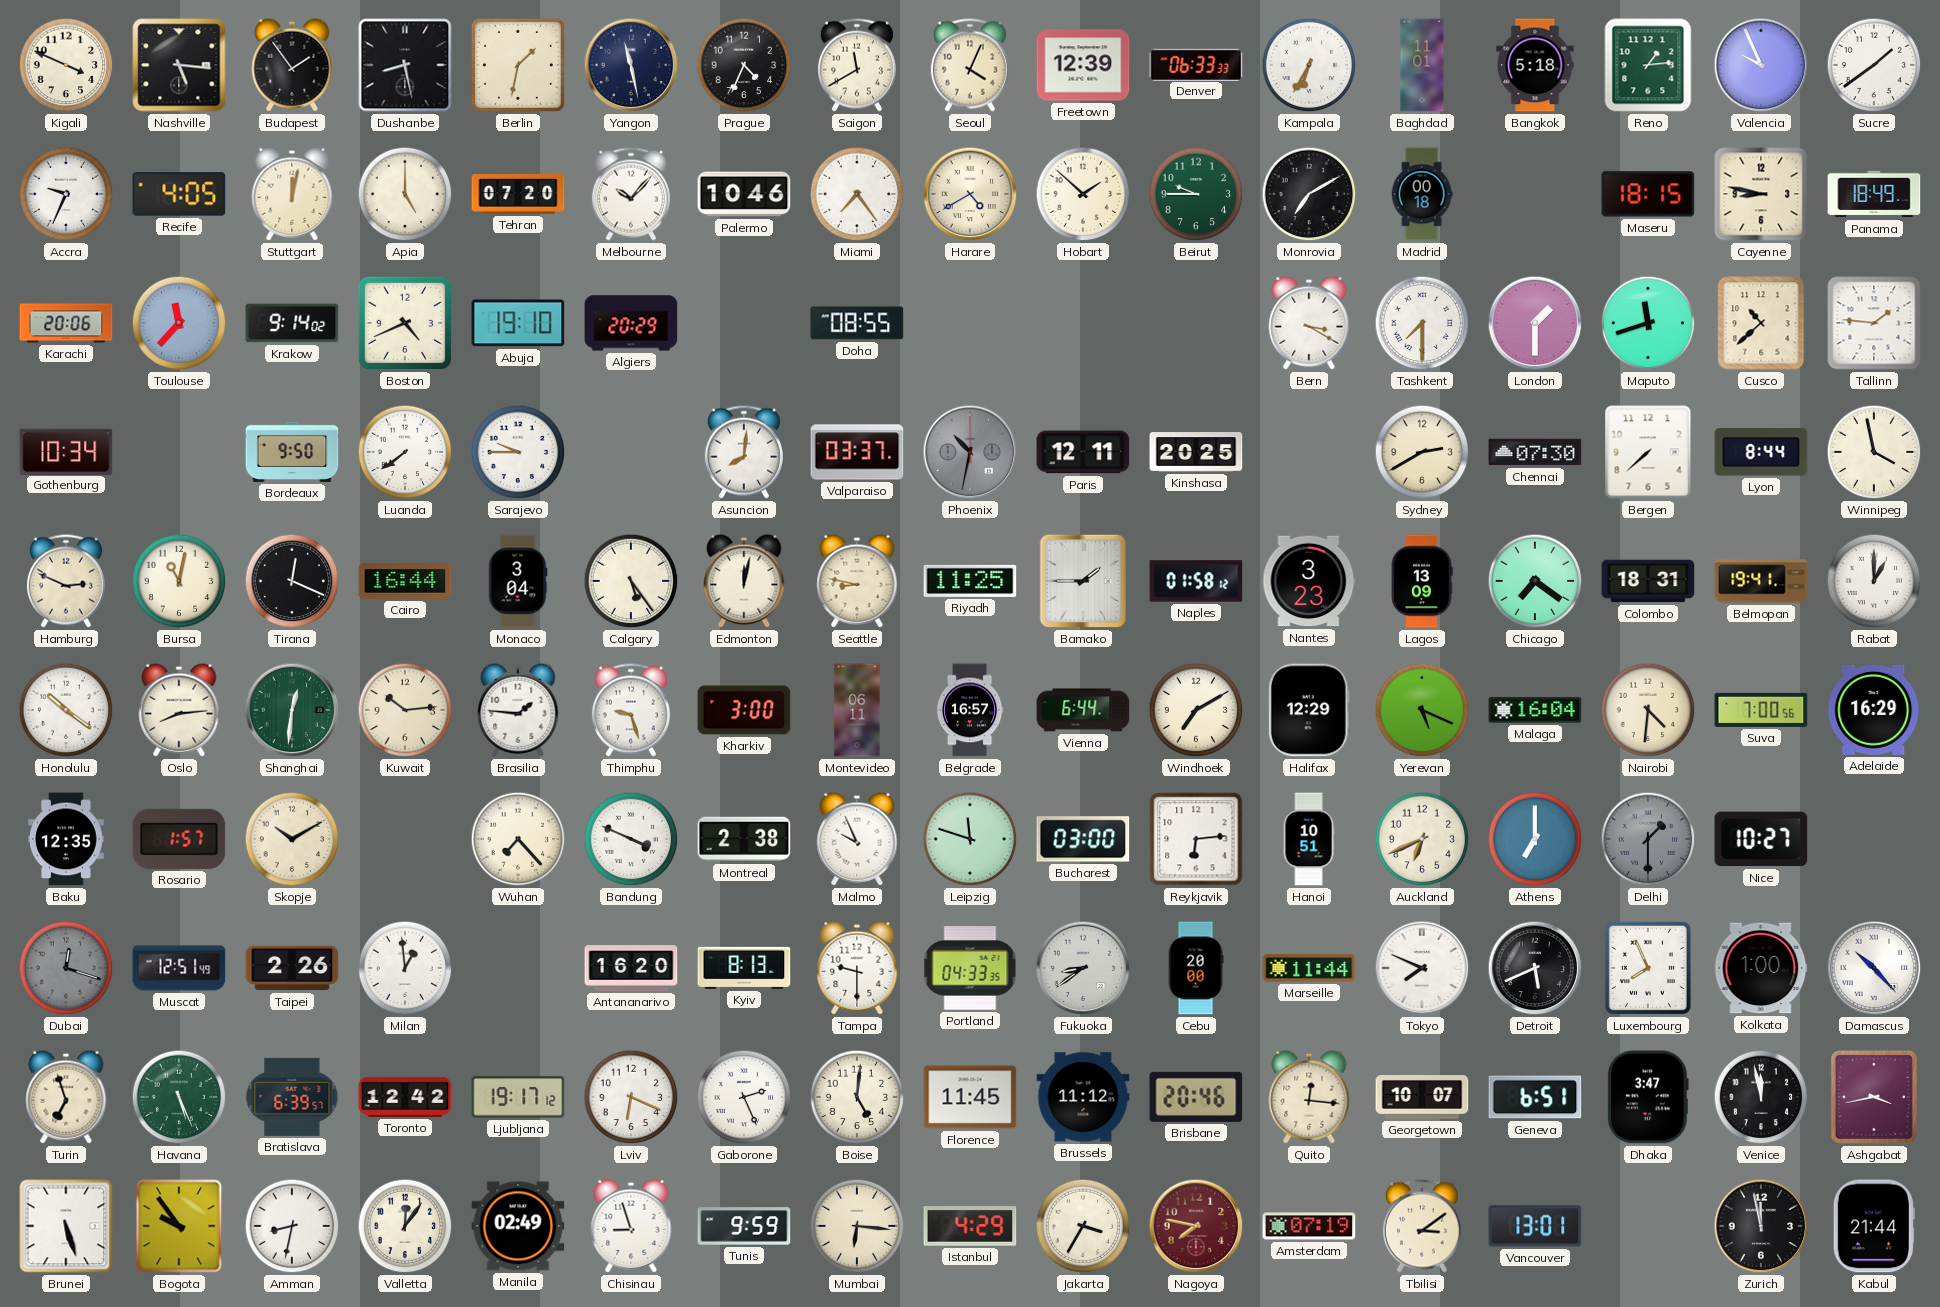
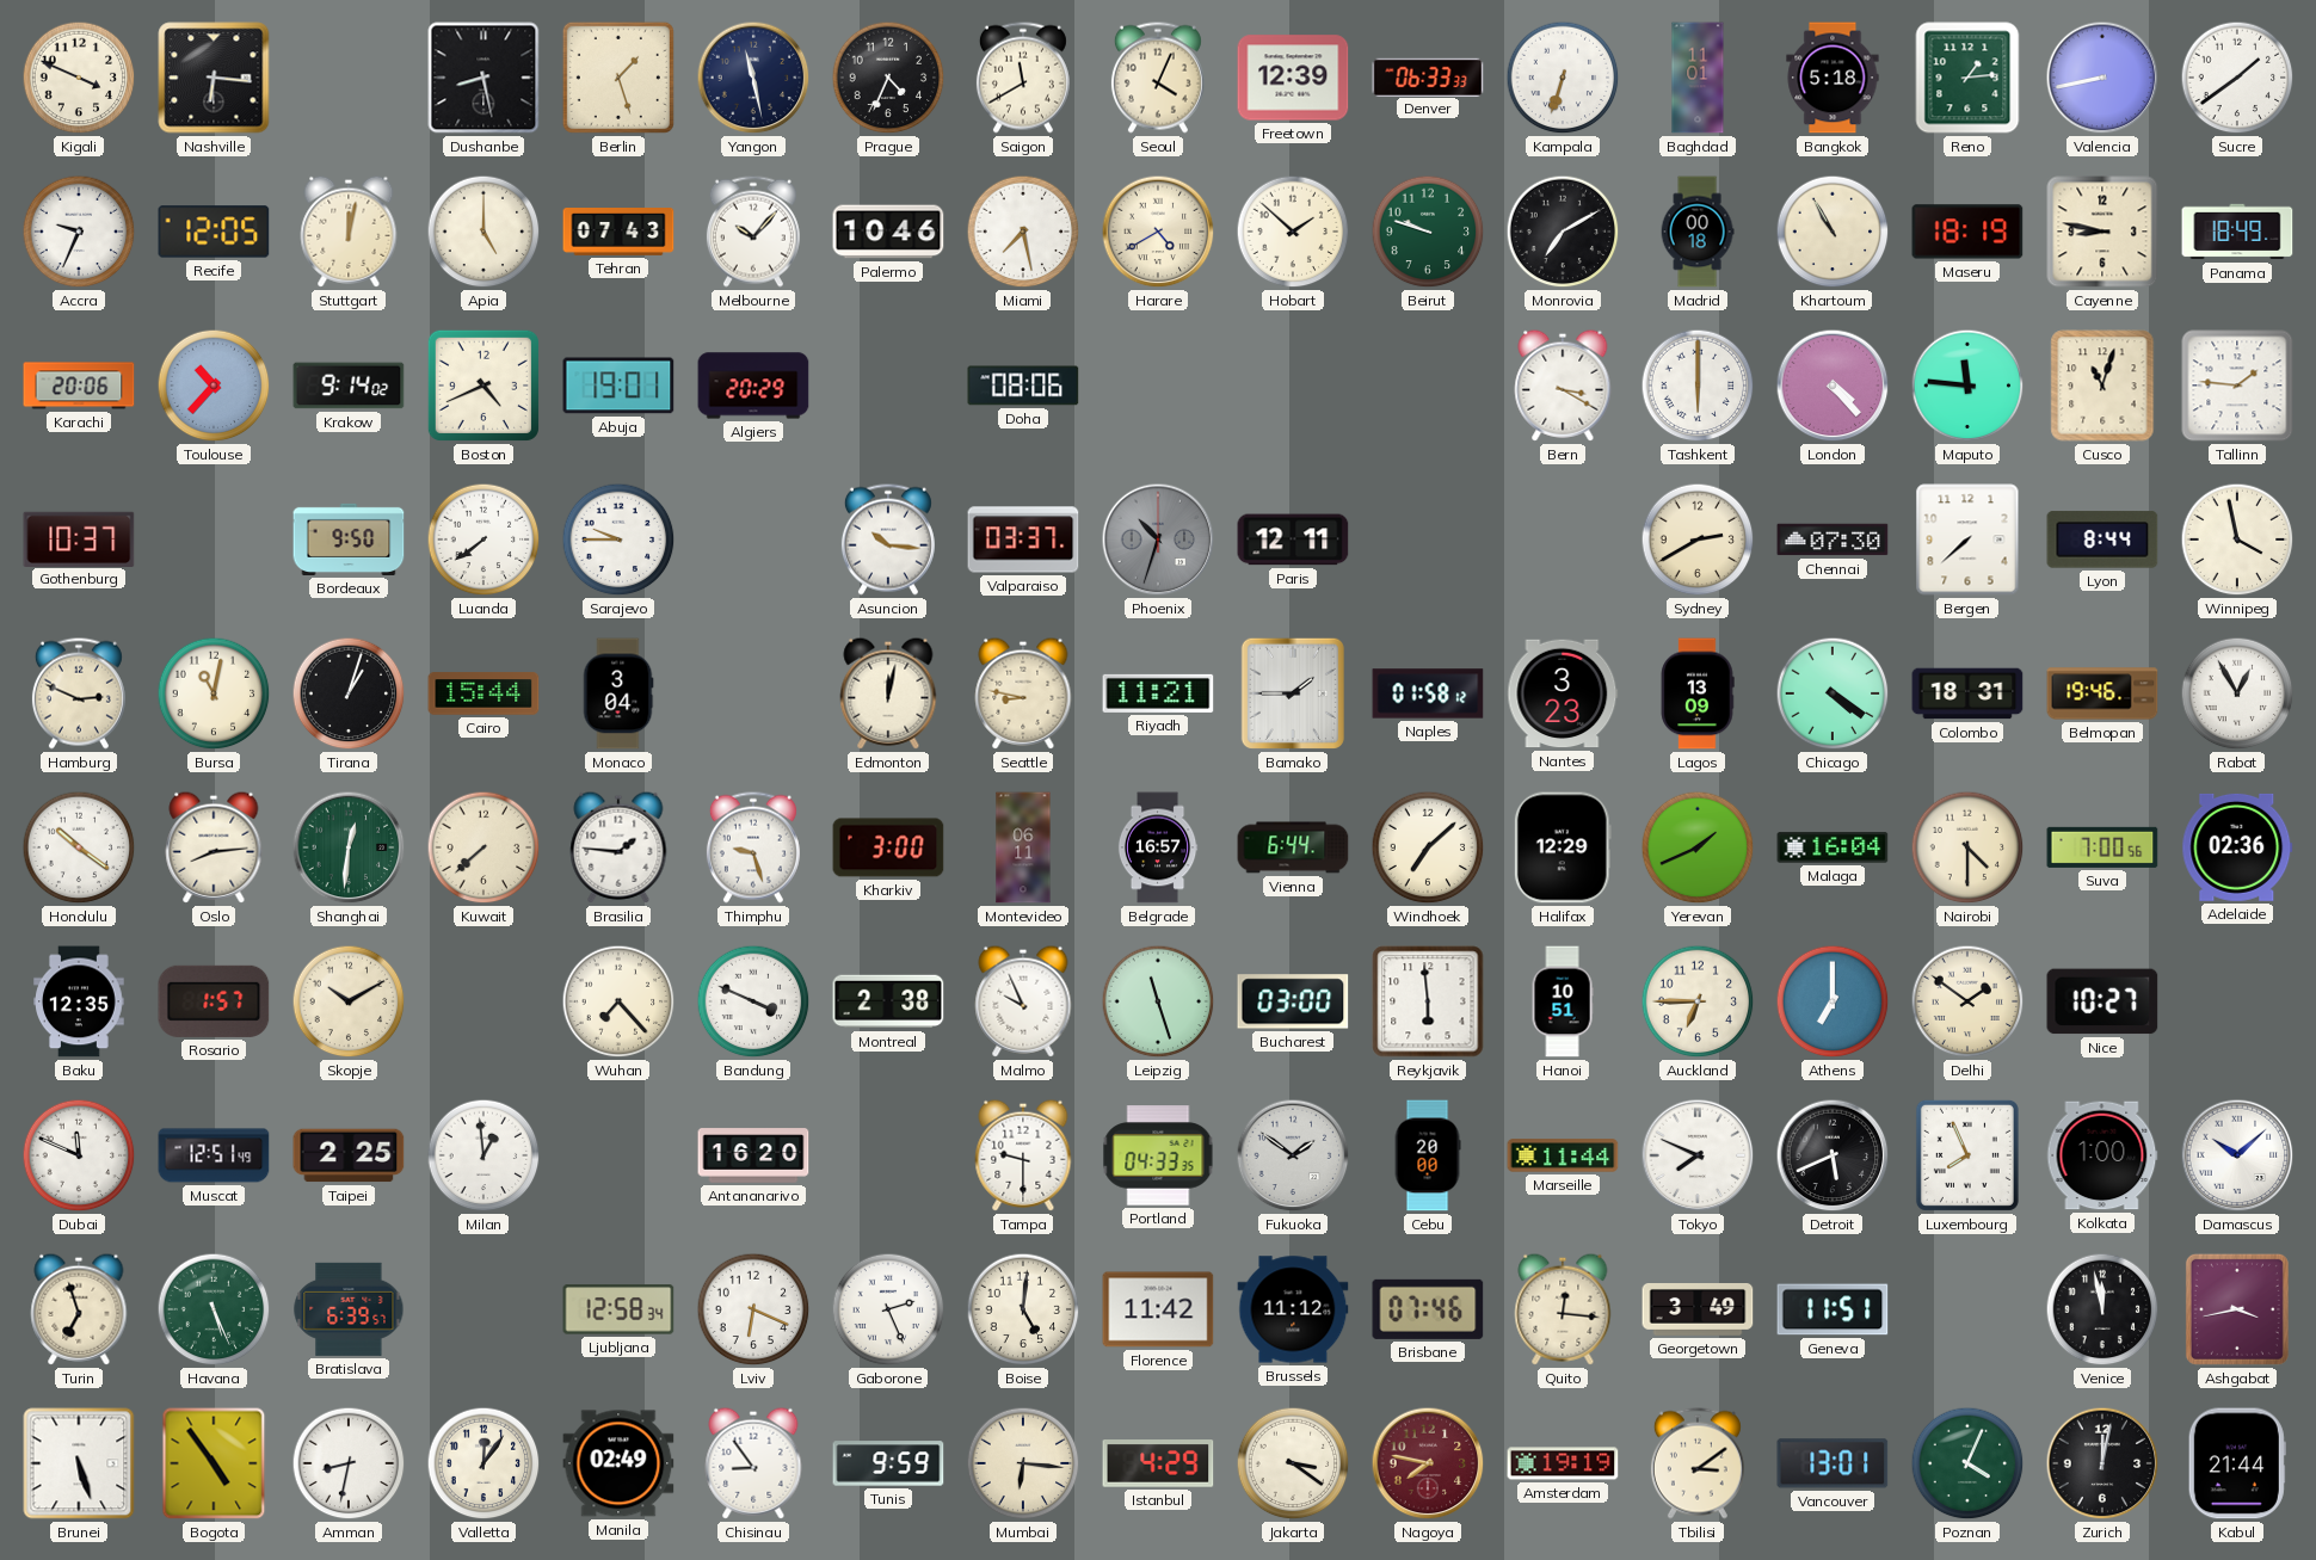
Nashville: 5:16 -> 6:16
Budapest: 1:54 -> none
Berlin: 1:32 -> 1:27
Kampala: 6:35 -> 6:33
Valencia: 9:56 -> 8:43
Recife: 4:05 -> 12:05
Tehran: 07:20 -> 07:43
Miami: 7:24 -> 7:28
Beirut: 9:45 -> 9:48
Khartoum: none -> 10:55
Maseru: 18:15 -> 18:19
Toulouse: 11:37 -> 10:37
Abuja: 19:10 -> 19:01
Doha: 08:55 -> 08:06
Tashkent: 7:30 -> 6:00
London: 1:30 -> 4:23
Maputo: 11:42 -> 11:46
Cusco: 10:38 -> 11:03
Gothenburg: 10:34 -> 10:37
Asuncion: 8:01 -> 10:16
Phoenix: 10:32 -> 10:33
Kinshasa: 20:25 -> none
Tirana: 12:19 -> 1:03
Cairo: 16:44 -> 15:44
Calgary: 5:24 -> none
Riyadh: 11:25 -> 11:21
Chicago: 7:21 -> 4:21
Belmopan: 19:41 -> 19:46
Rabat: 1:00 -> 12:55
Kuwait: 10:14 -> 7:38
Windhoek: 7:10 -> 7:08
Yerevan: 5:19 -> 1:41
Nairobi: 4:31 -> 4:30
Adelaide: 16:29 -> 02:36
Leipzig: 11:48 -> 11:27
Reykjavik: 6:14 -> 5:59
Auckland: 6:41 -> 6:45
Delhi: 1:30 -> 1:51
Delhi dial: grey -> cream
Dubai: 12:18 -> 11:49
Dubai dial: grey -> white
Taipei: 2:26 -> 2:25
Kyiv: 8:13 -> none
Fukuoka: 8:39 -> 1:51
Damascus: 10:23 -> 10:08
Toronto: 12:42 -> none
Ljubljana: 19:17 -> 12:58
Florence: 11:45 -> 11:42
Brisbane: 20:46 -> 07:46
Georgetown: 10:07 -> 3:49
Geneva: 6:51 -> 11:51
Dhaka: 3:47 -> none
Bogota: 9:54 -> 4:54
Chisinau: 8:57 -> 8:54
Jakarta: 3:35 -> 3:21
Amsterdam: 07:19 -> 19:19
Poznan: none -> 4:04
Zurich: 11:58 -> 12:02
